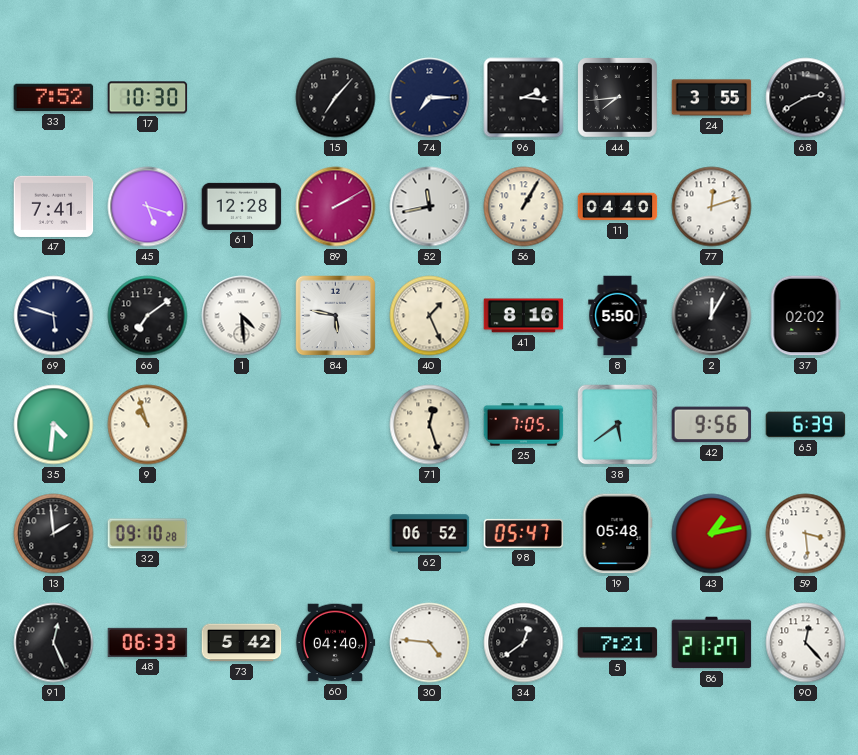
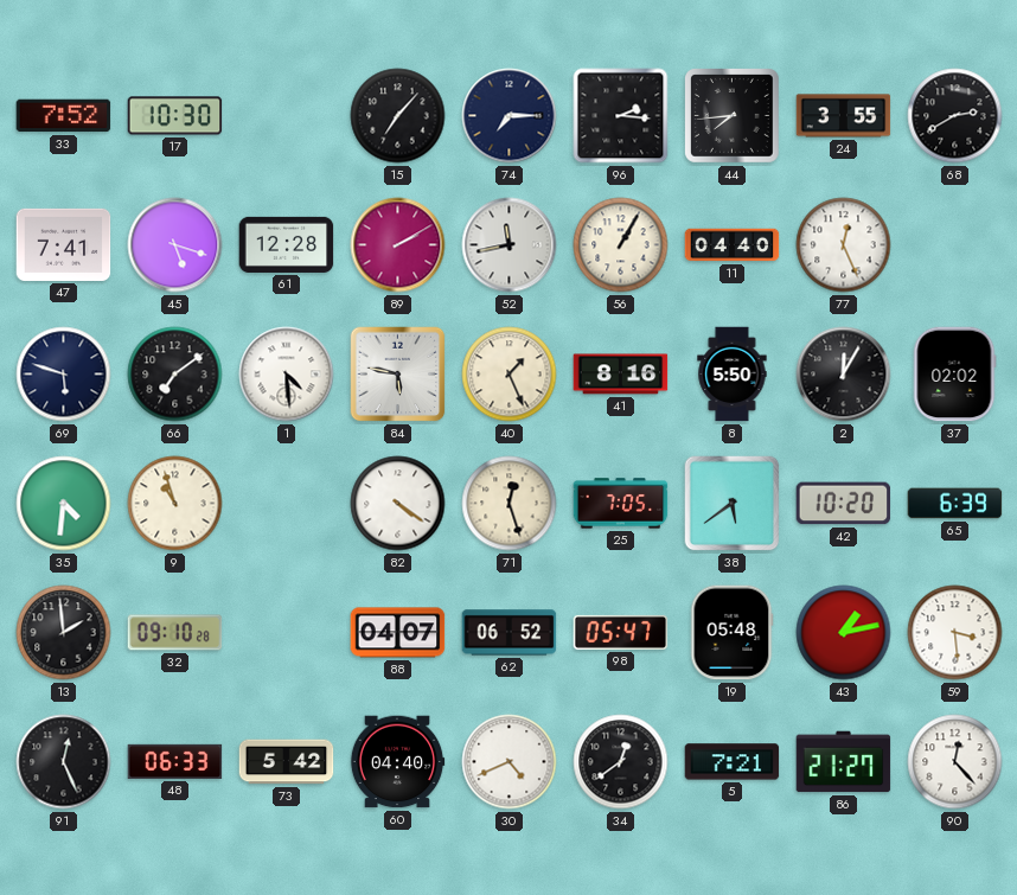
77: 12:12 -> 12:26
82: none -> 4:21
42: 9:56 -> 10:20
88: none -> 04:07
30: 4:46 -> 4:41
